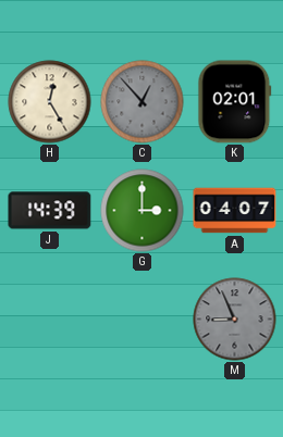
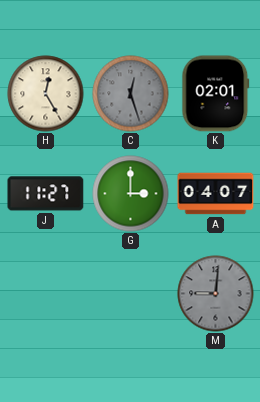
C: 12:53 -> 12:27
J: 14:39 -> 11:27
M: 8:56 -> 9:01
